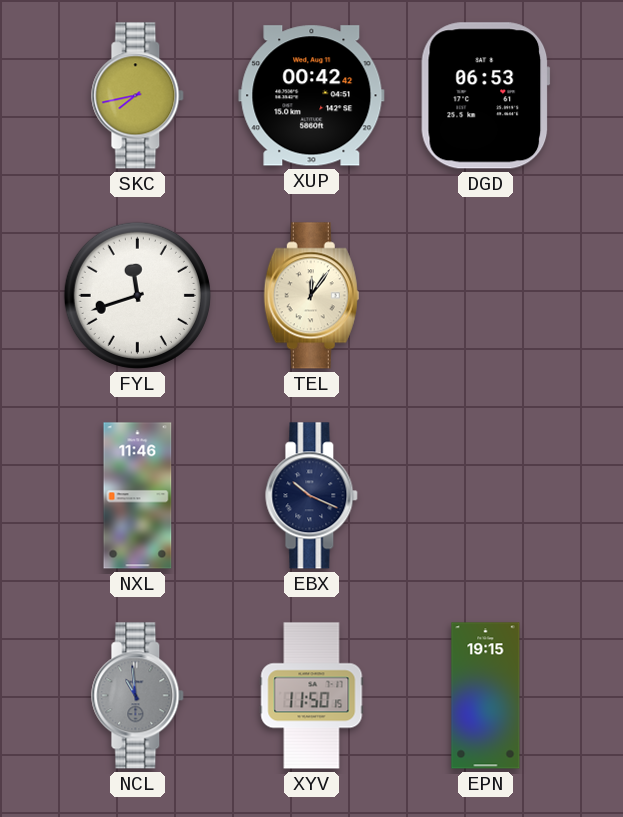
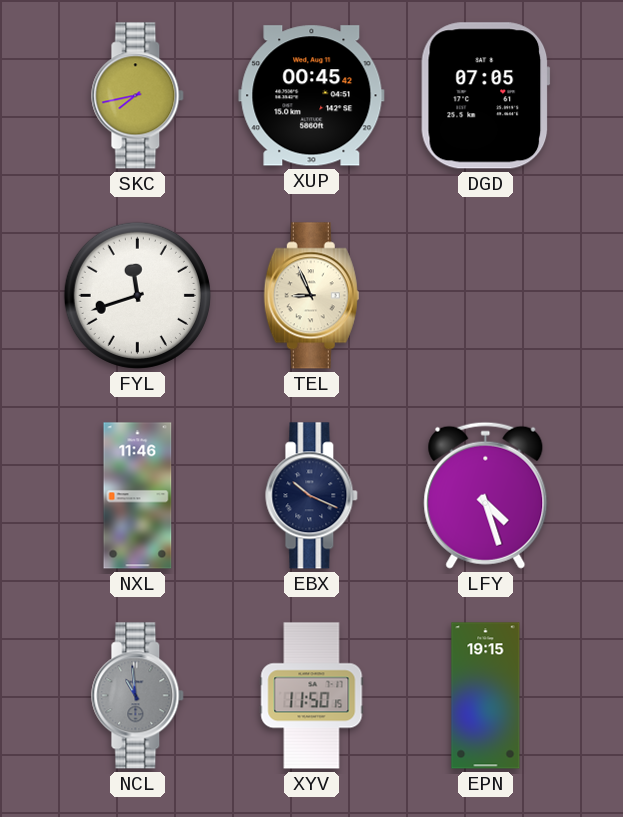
XUP: 00:42 -> 00:45
DGD: 06:53 -> 07:05
TEL: 12:06 -> 8:56
LFY: none -> 4:27
